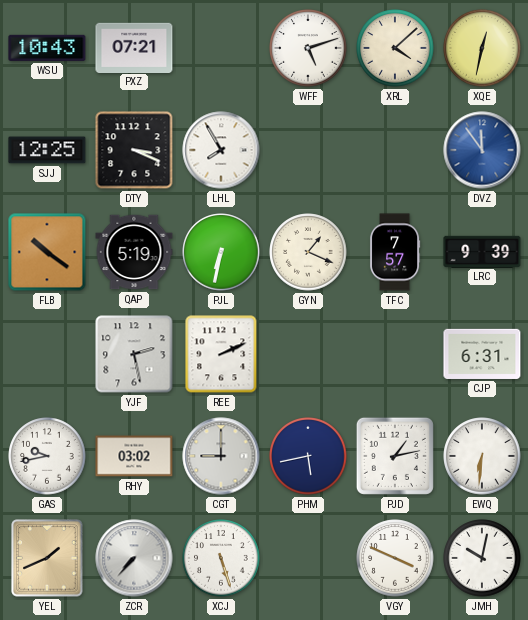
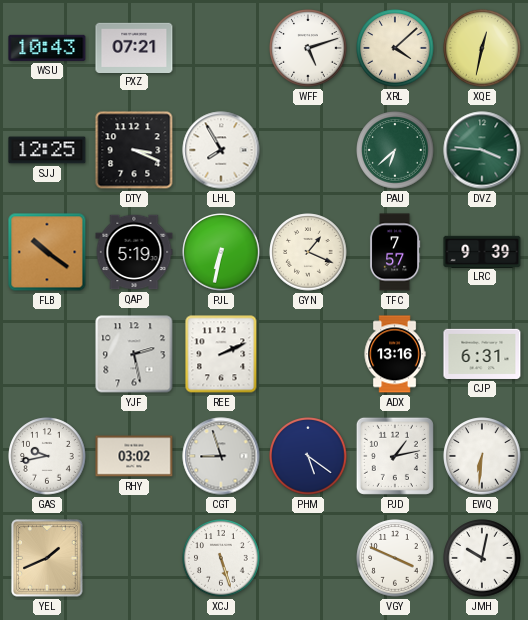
PAU: none -> 6:38
DVZ: 11:54 -> 3:46
DVZ dial: blue -> green
ADX: none -> 13:16
CGT: 9:00 -> 8:57
PHM: 5:43 -> 5:21
ZCR: 7:37 -> none
